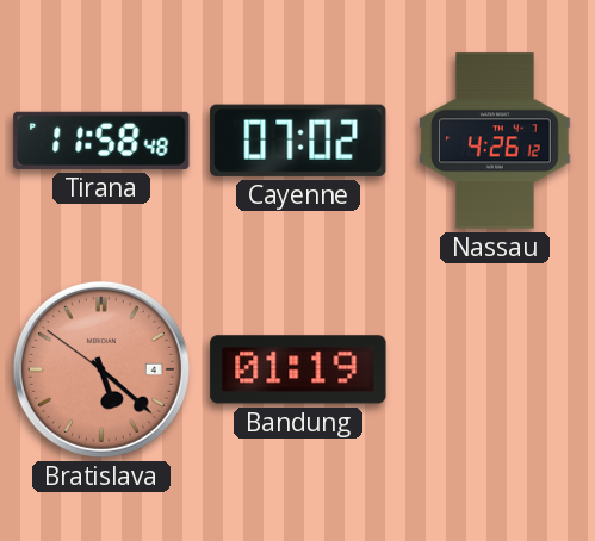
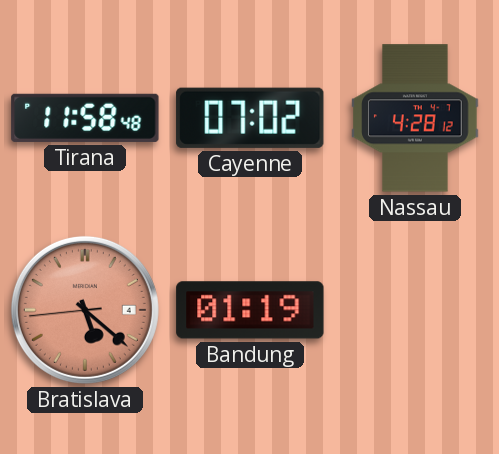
Nassau: 4:26 -> 4:28
Bratislava: 5:21:51 -> 5:21:44
